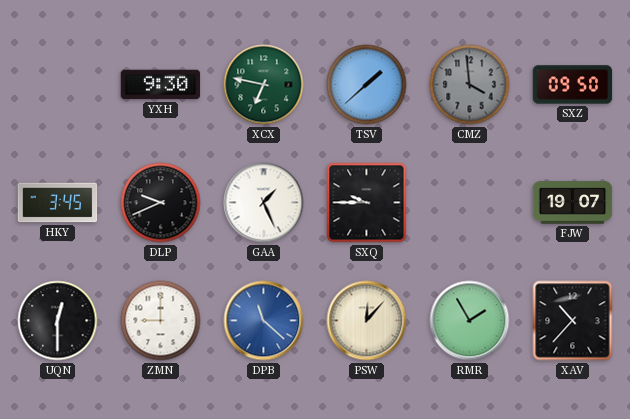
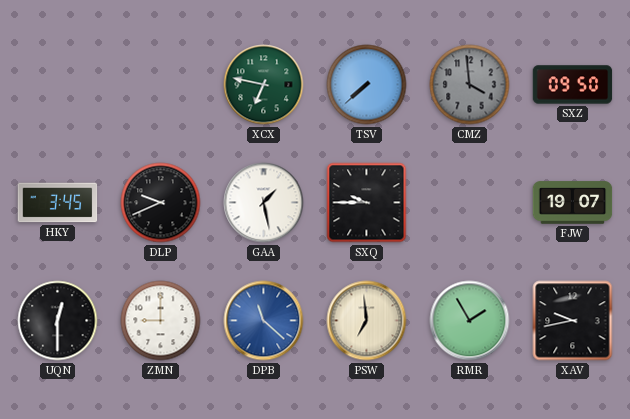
YXH: 9:30 -> none
TSV: 1:38 -> 7:38
GAA: 1:26 -> 1:28
PSW: 12:07 -> 6:59
XAV: 10:37 -> 9:43
